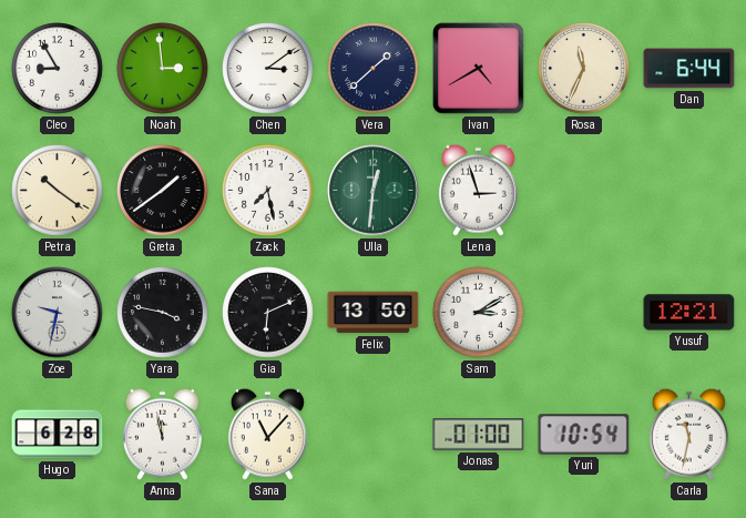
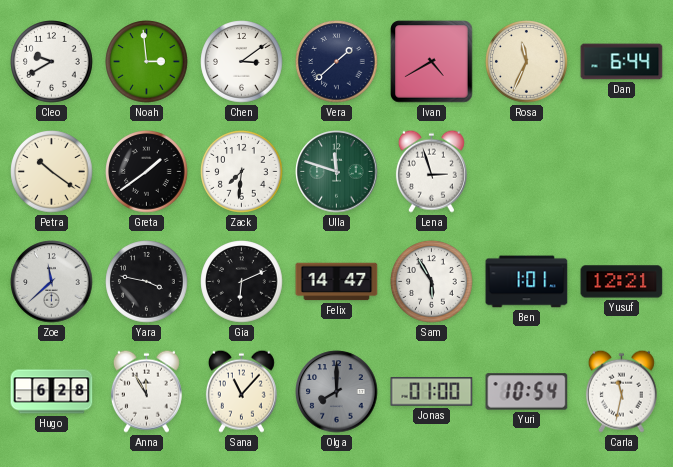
Cleo: 8:55 -> 9:40
Zack: 7:28 -> 7:31
Ulla: 12:31 -> 11:48
Zoe: 9:32 -> 11:38
Felix: 13:50 -> 14:47
Sam: 3:10 -> 5:55
Ben: none -> 1:01
Anna: 11:58 -> 11:55
Olga: none -> 8:00
